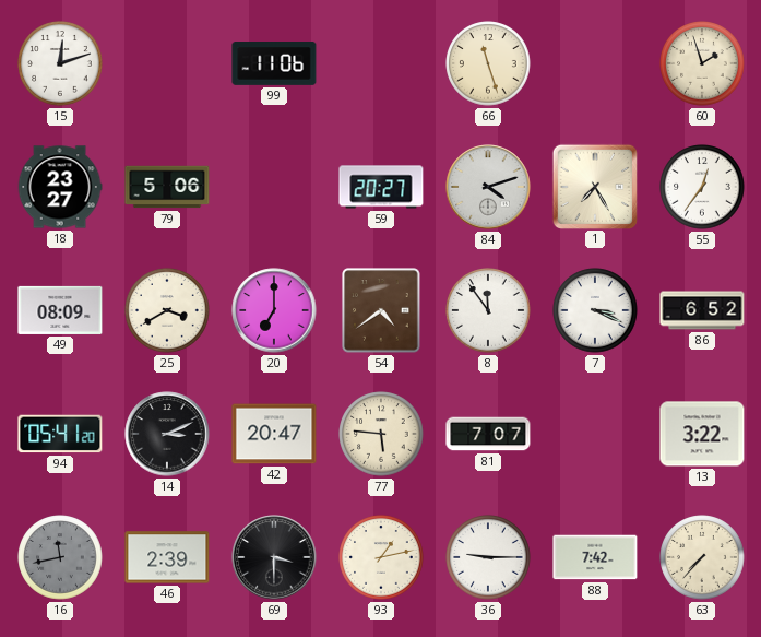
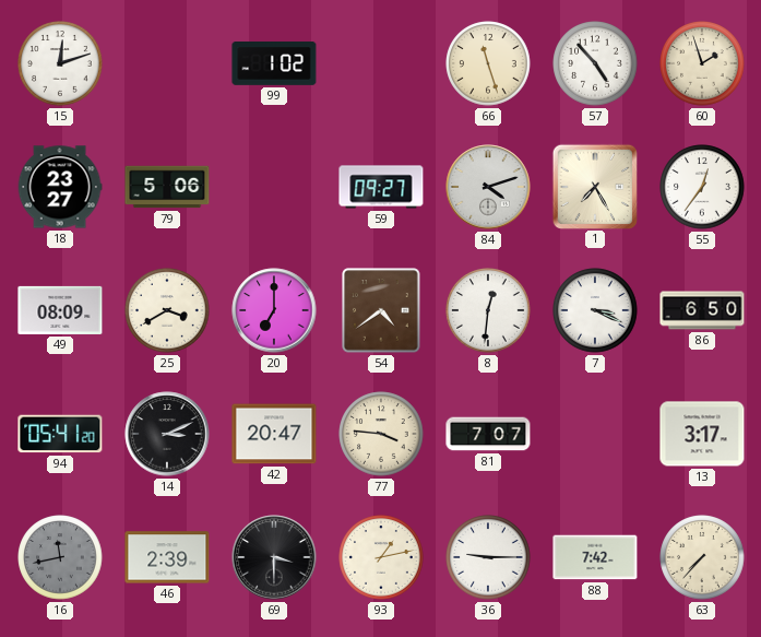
99: 11:06 -> 1:02
57: none -> 4:53
59: 20:27 -> 09:27
8: 11:54 -> 12:31
86: 6:52 -> 6:50
77: 5:46 -> 3:46
13: 3:22 -> 3:17
